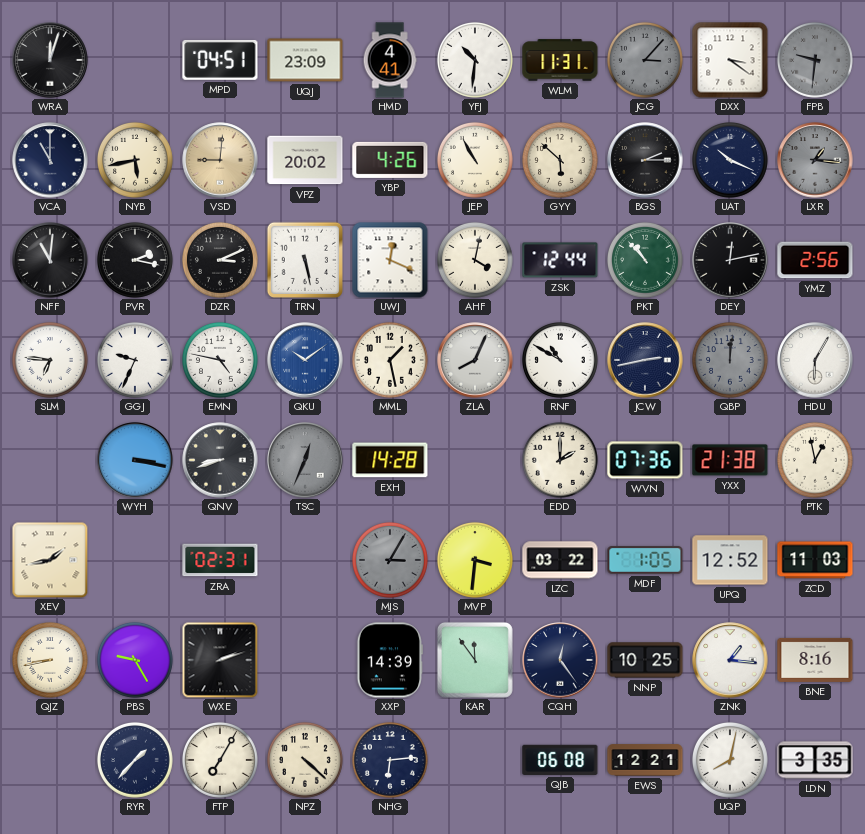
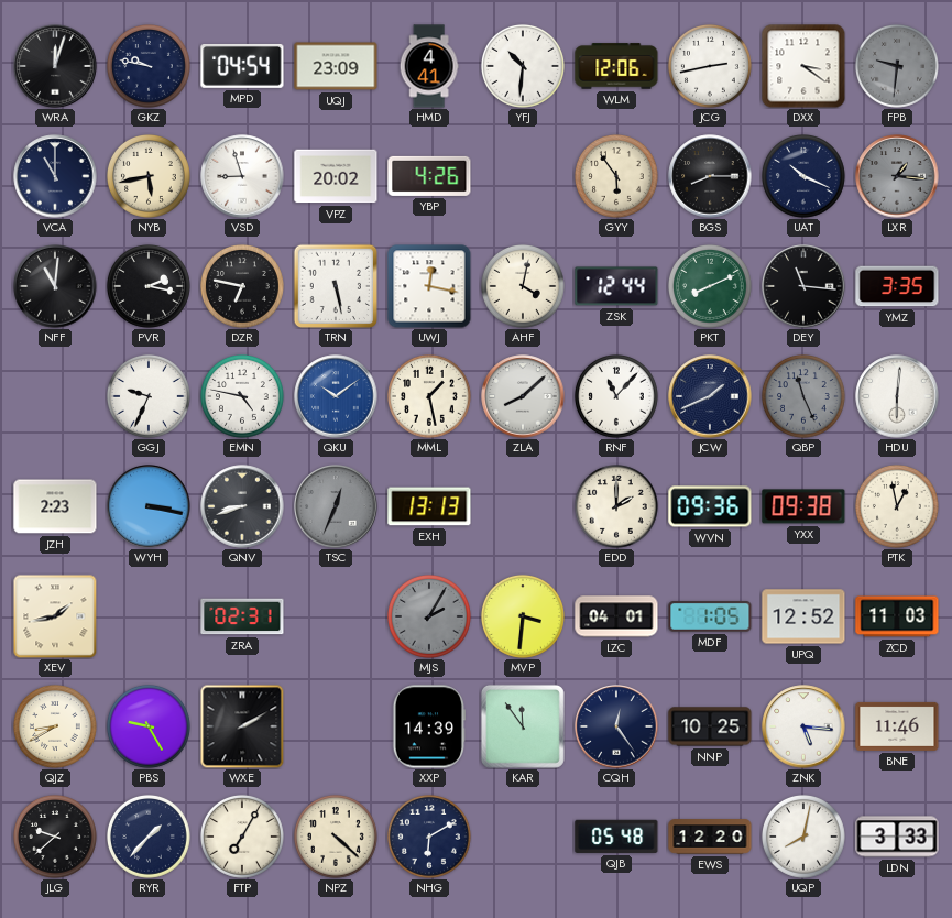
GKZ: none -> 9:47
MPD: 04:51 -> 04:54
WLM: 11:31 -> 12:06
JCG: 3:07 -> 2:43
JCG dial: grey -> white
VSD: 9:01 -> 8:57
VSD dial: champagne -> white
JEP: 10:55 -> none
GYY: 5:52 -> 5:54
BGS: 2:15 -> 8:15
DZR: 3:11 -> 6:47
UWJ: 12:19 -> 12:17
PKT: 10:53 -> 8:11
DEY: 12:13 -> 11:16
YMZ: 2:56 -> 3:35
SLM: 6:46 -> none
ZLA: 8:04 -> 8:08
RNF: 10:50 -> 11:07
JCW: 2:43 -> 1:41
QBP: 12:01 -> 11:26
HDU: 6:05 -> 6:01
JZH: none -> 2:23
EXH: 14:28 -> 13:13
WVN: 07:36 -> 09:36
YXX: 21:38 -> 09:38
MJS: 3:05 -> 2:05
LZC: 03:22 -> 04:01
QJZ: 8:43 -> 8:40
WXE: 2:12 -> 2:10
ZNK: 1:16 -> 5:16
BNE: 8:16 -> 11:46
JLG: none -> 9:38
NHG: 6:14 -> 6:10
QJB: 06:08 -> 05:48
EWS: 12:21 -> 12:20
LDN: 3:35 -> 3:33
